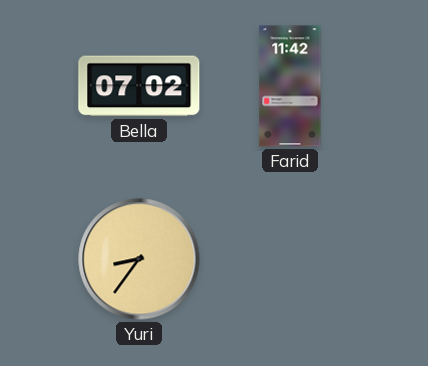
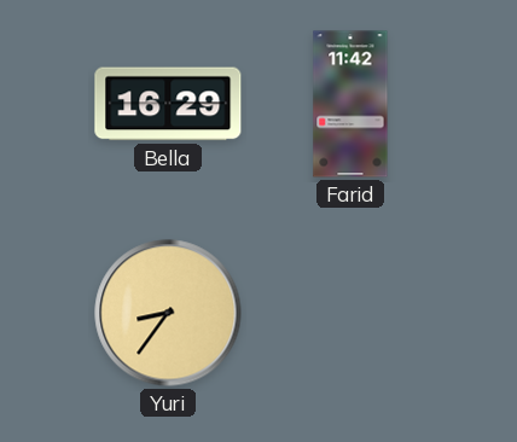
Bella: 07:02 -> 16:29
